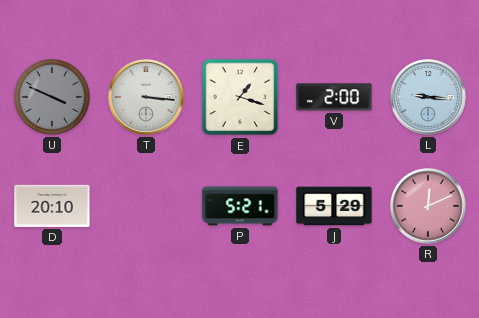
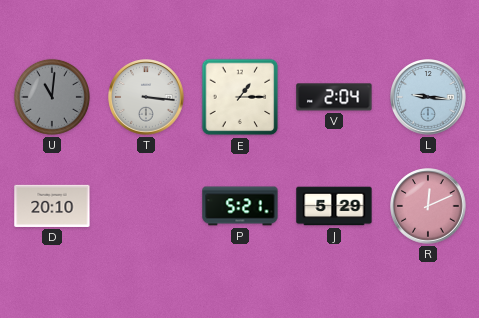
U: 3:49 -> 11:01
E: 1:18 -> 1:15
V: 2:00 -> 2:04
